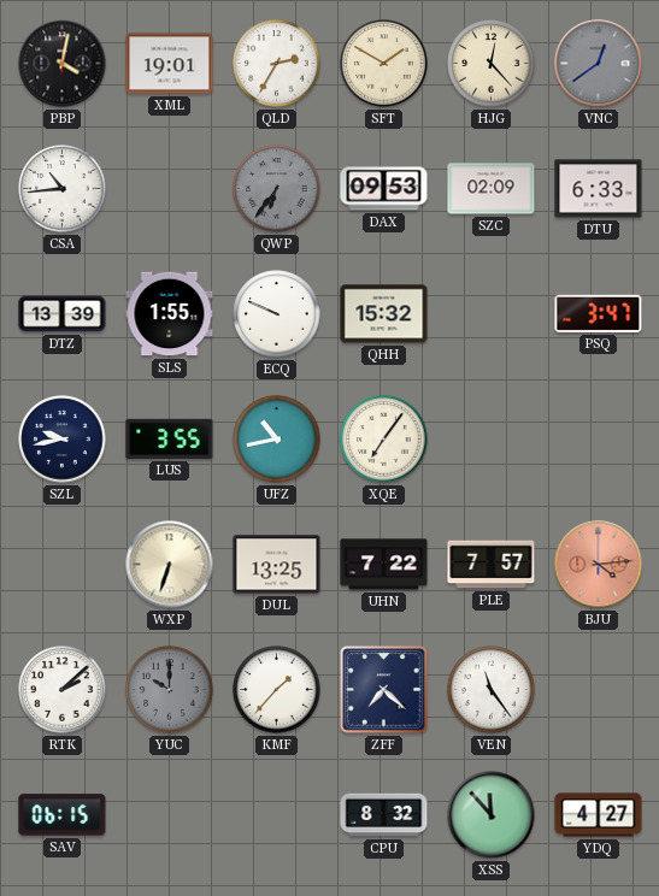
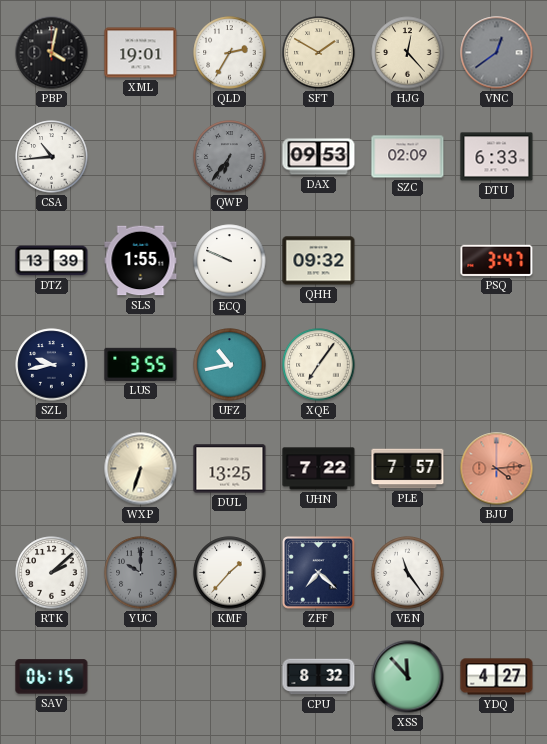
QHH: 15:32 -> 09:32
